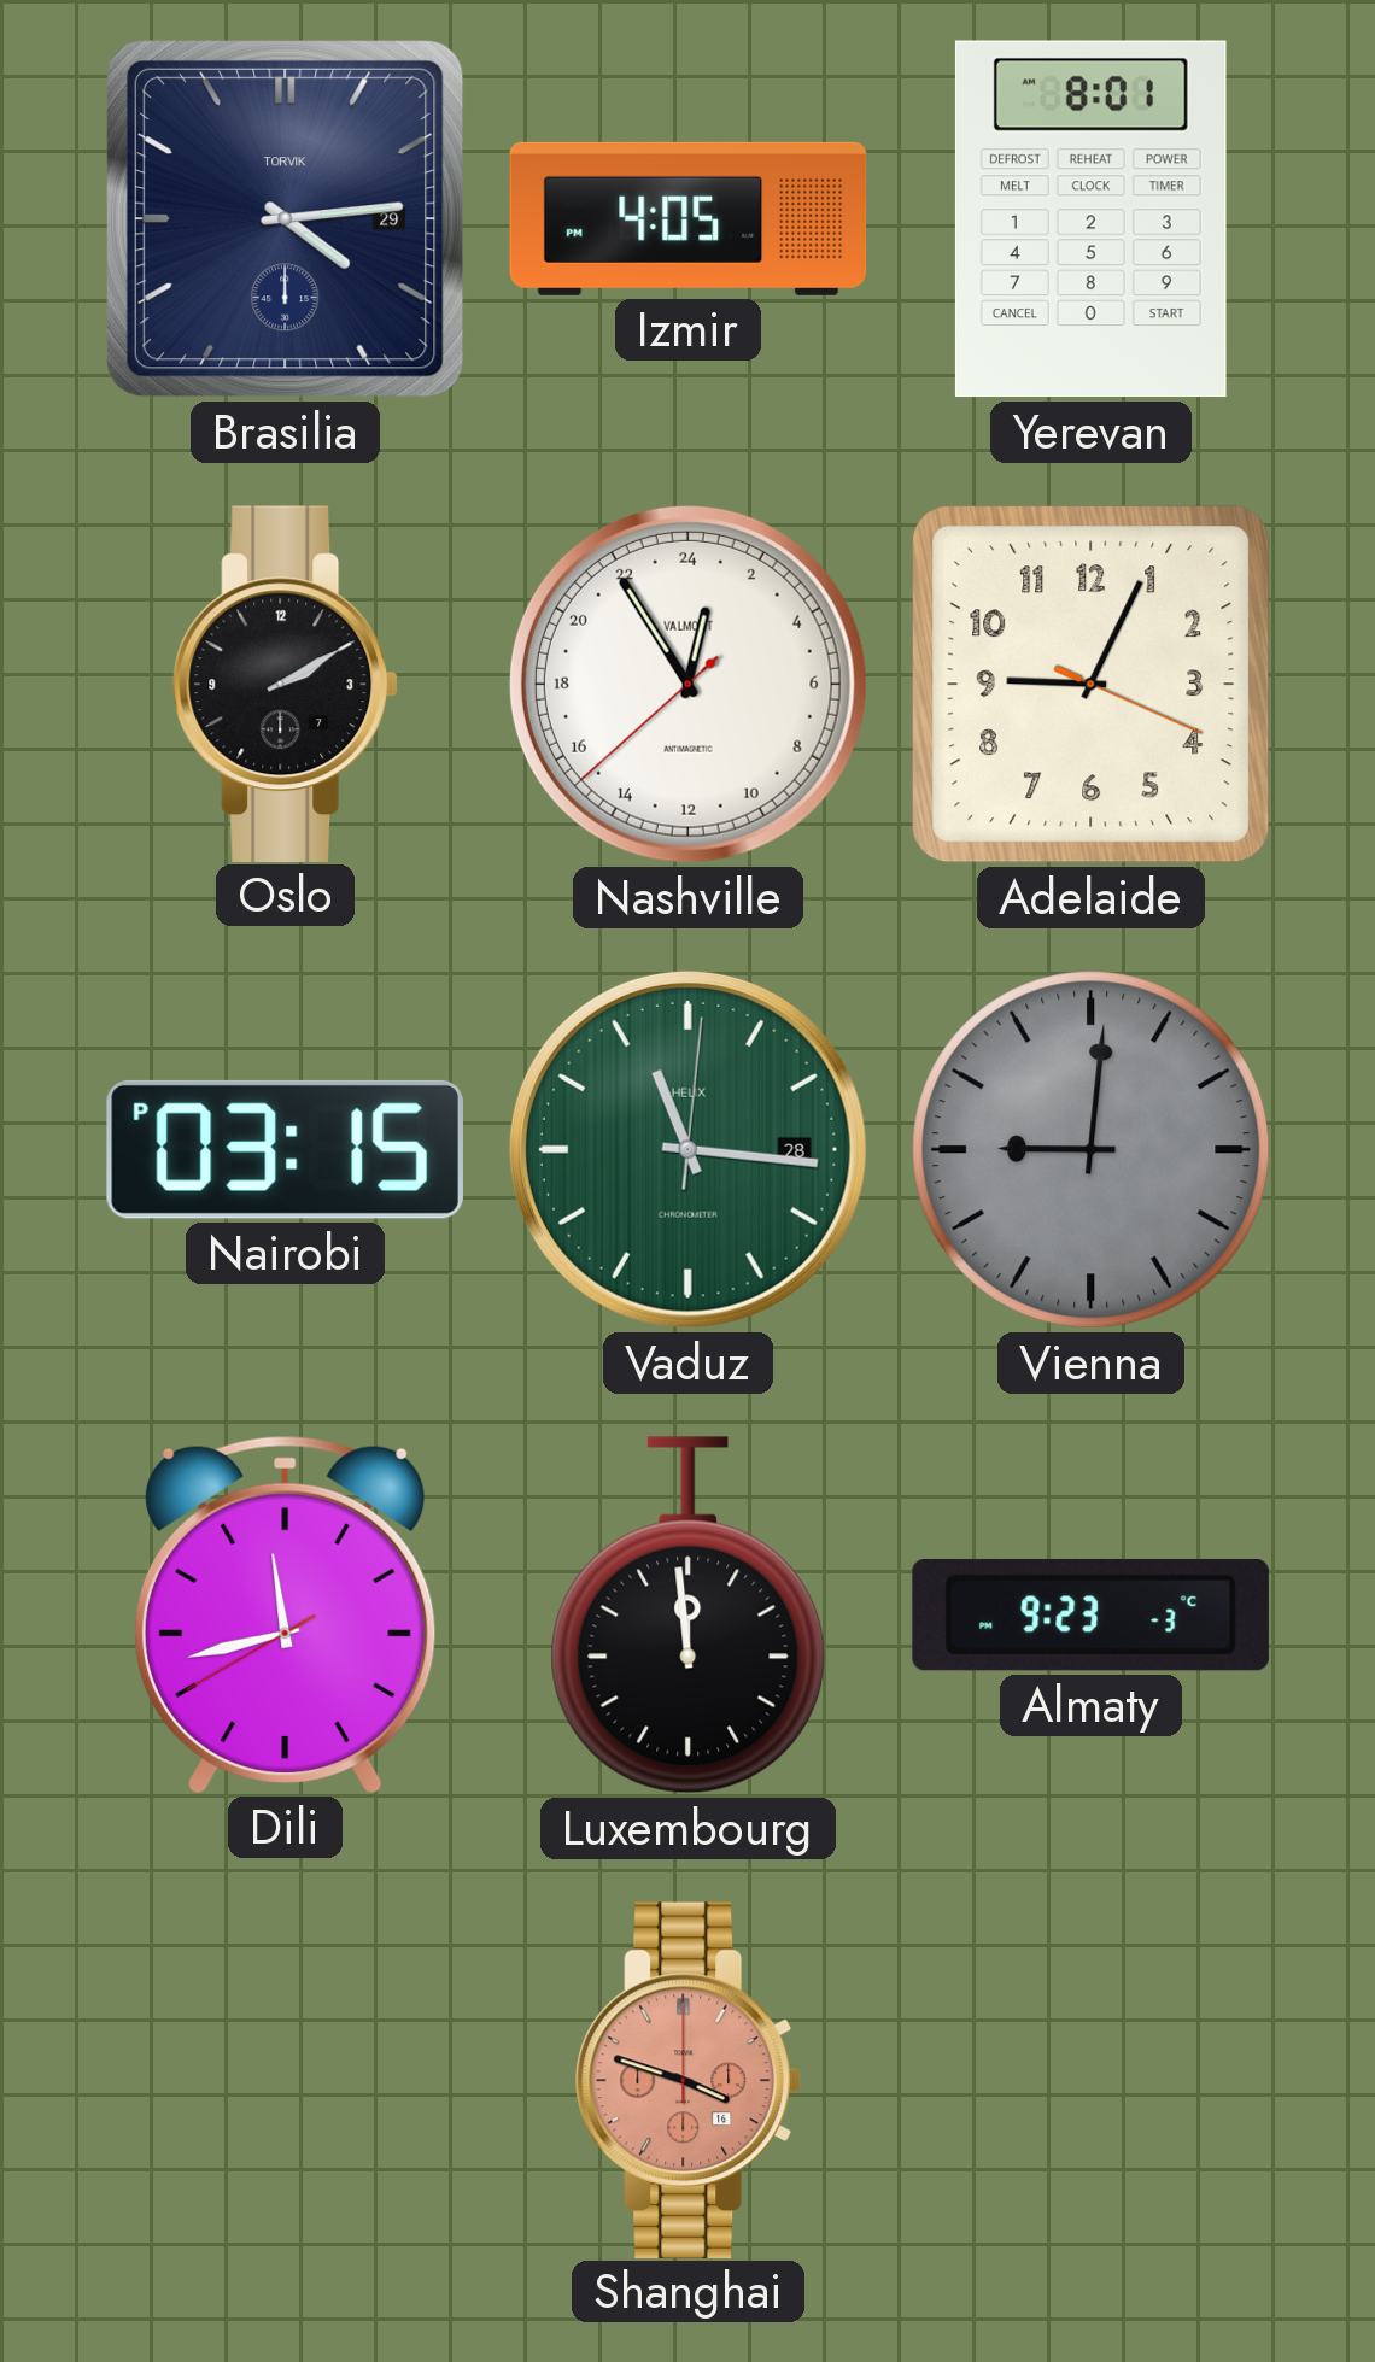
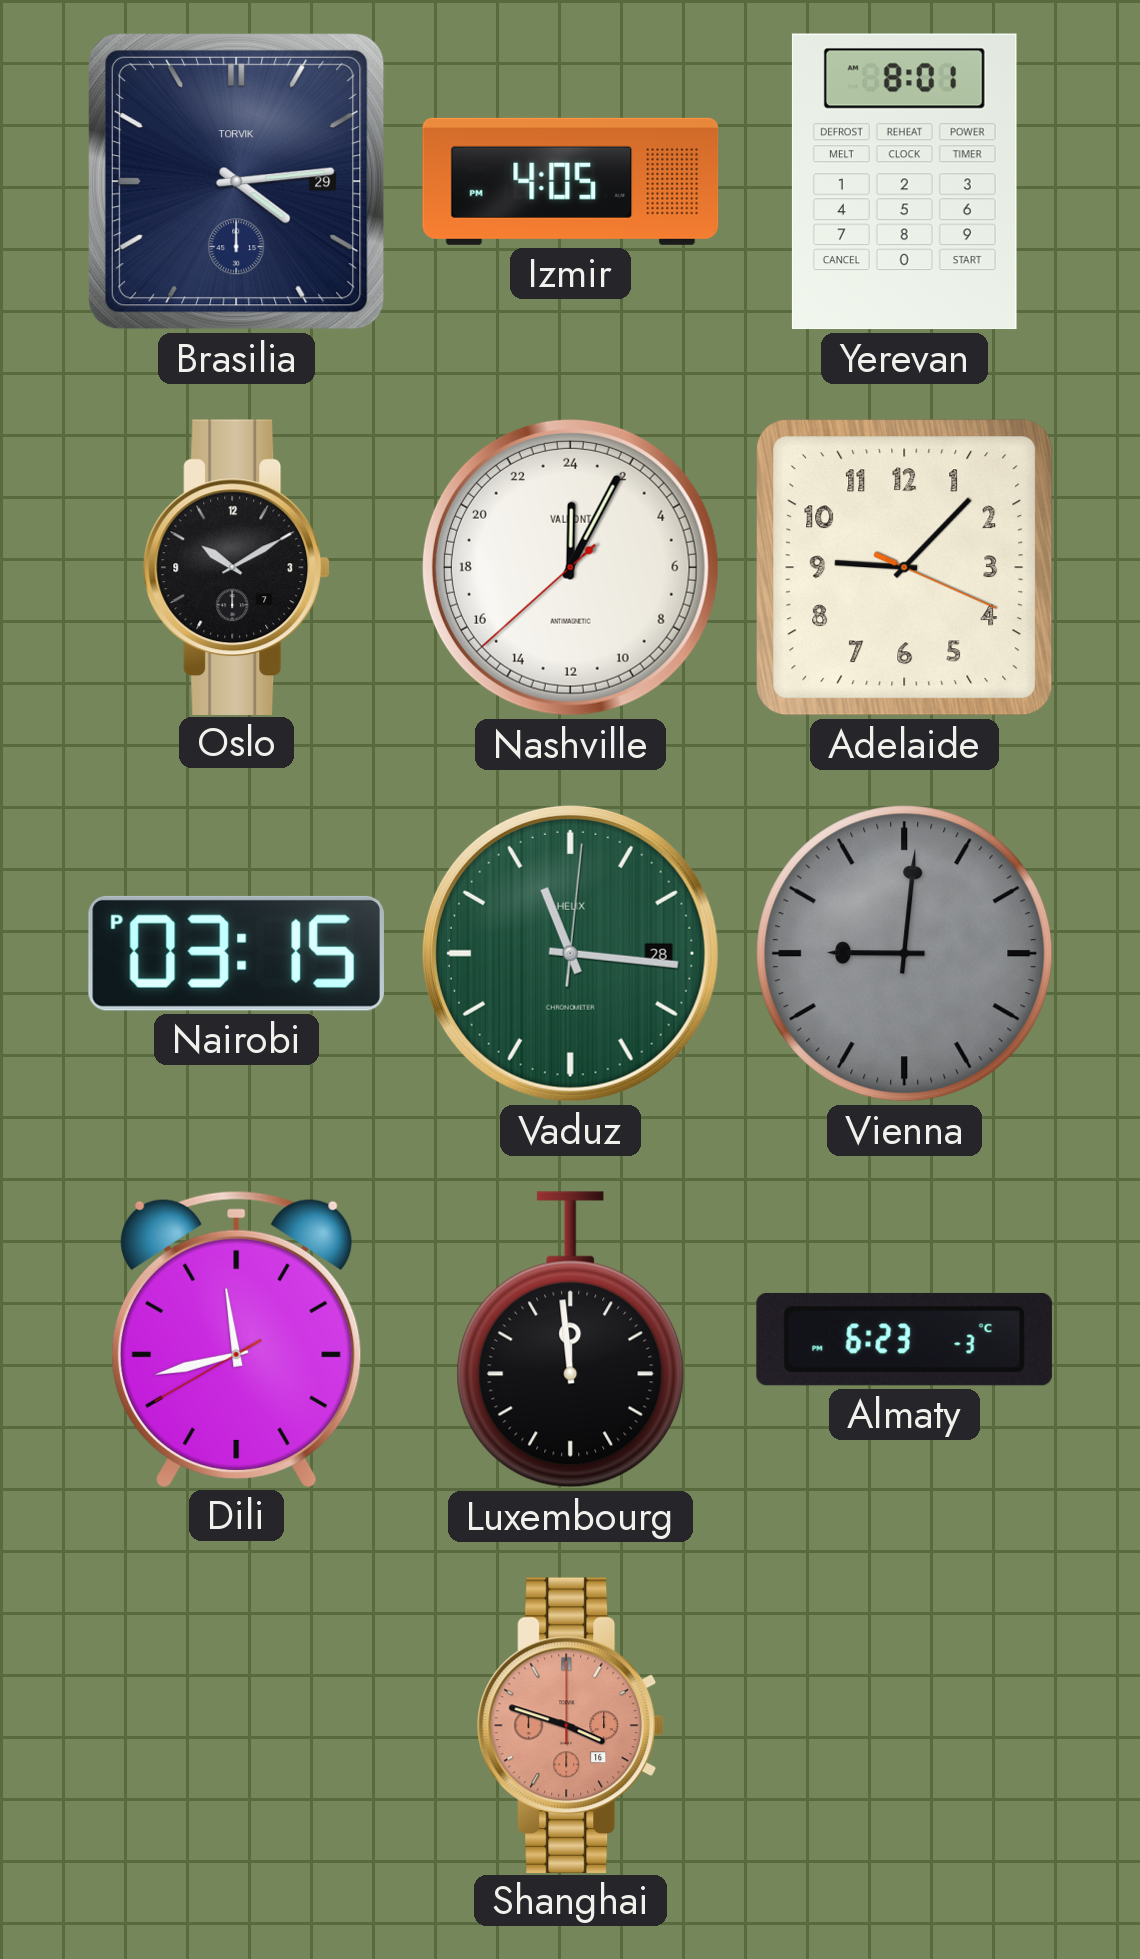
Oslo: 2:10 -> 10:10
Nashville: 0:54 -> 0:04
Adelaide: 9:04 -> 9:07
Almaty: 9:23 -> 6:23
